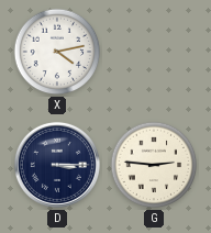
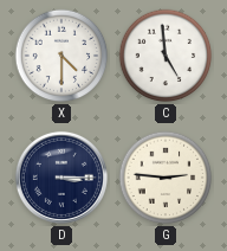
X: 4:13 -> 4:30
C: none -> 4:59
